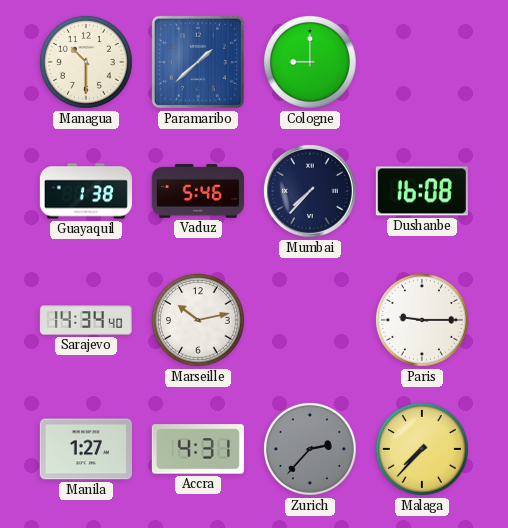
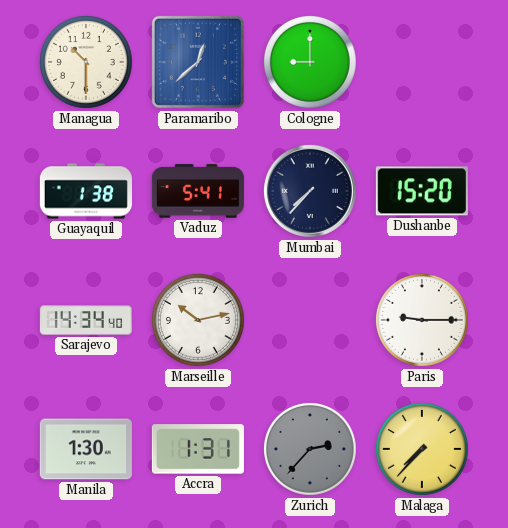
Paramaribo: 1:38 -> 12:38
Vaduz: 5:46 -> 5:41
Dushanbe: 16:08 -> 15:20
Manila: 1:27 -> 1:30
Accra: 4:31 -> 1:31
